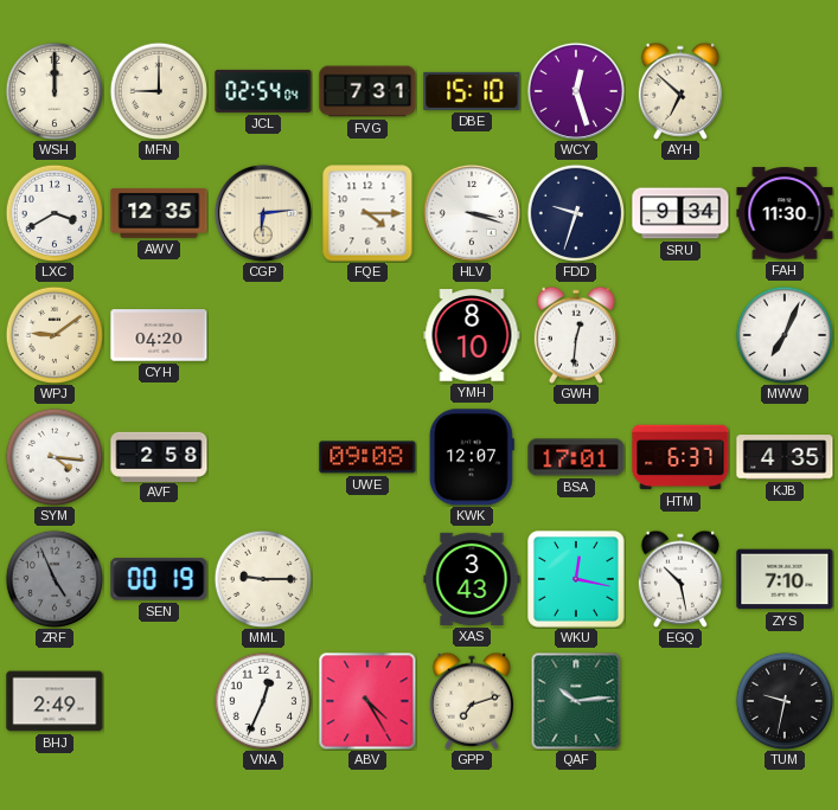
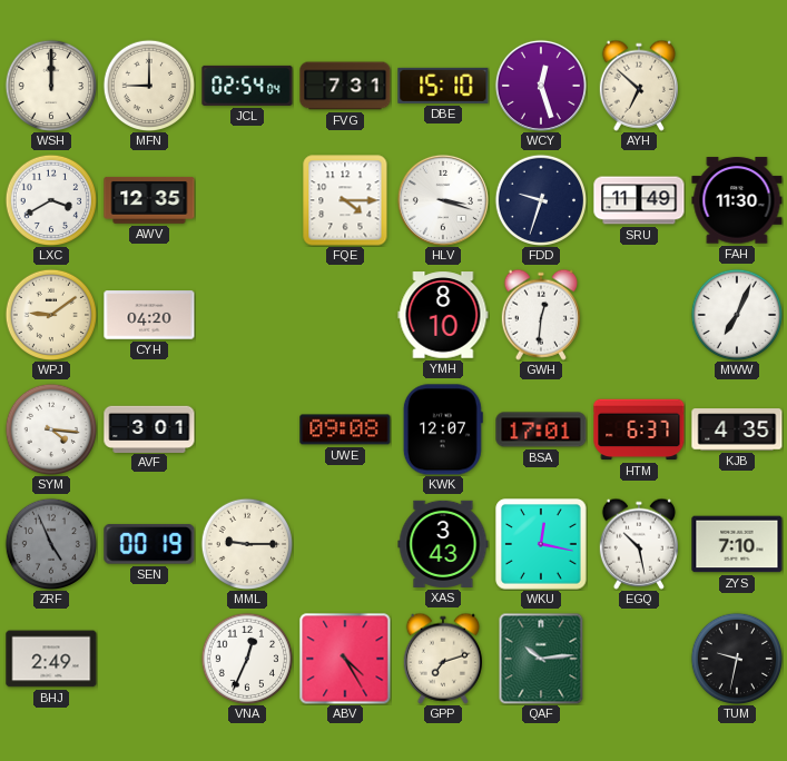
CGP: 6:14 -> none
SRU: 9:34 -> 11:49
AVF: 2:58 -> 3:01
